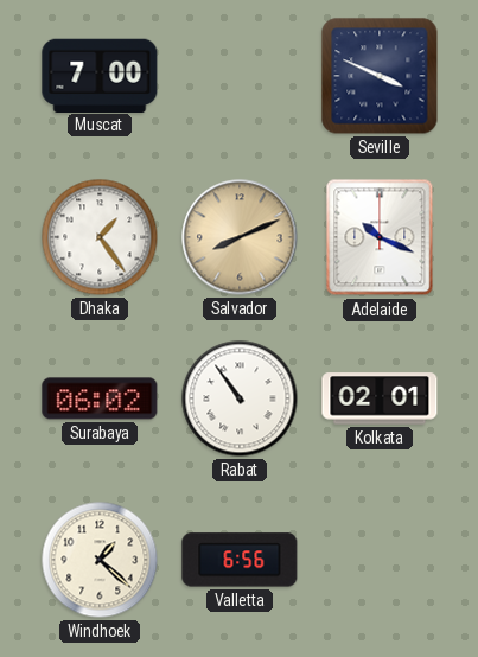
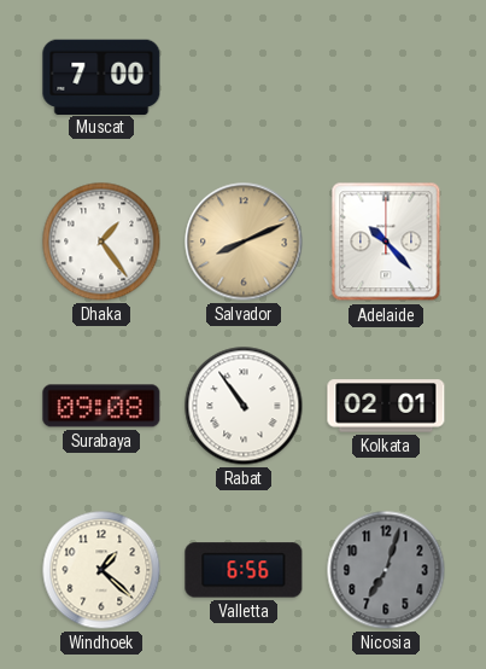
Seville: 3:49 -> none
Adelaide: 10:19 -> 10:23
Surabaya: 06:02 -> 09:08
Nicosia: none -> 7:03
